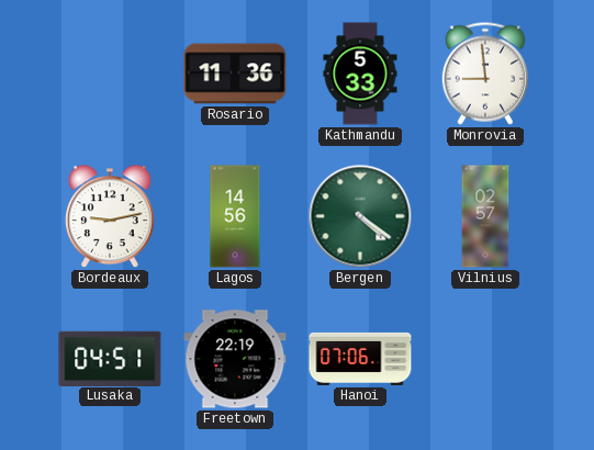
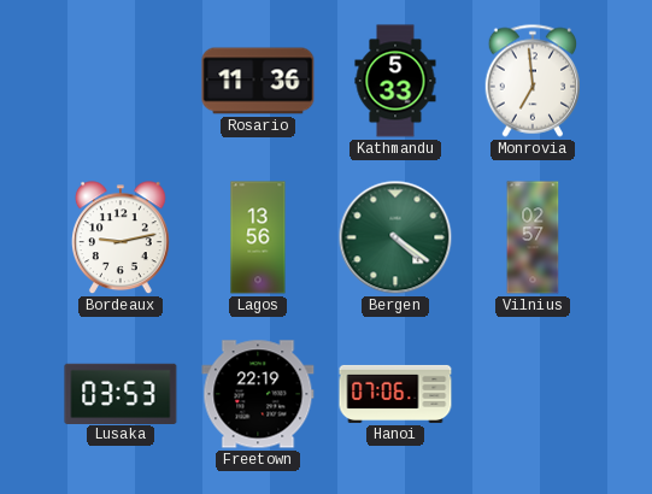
Monrovia: 8:59 -> 6:59
Lagos: 14:56 -> 13:56
Lusaka: 04:51 -> 03:53
